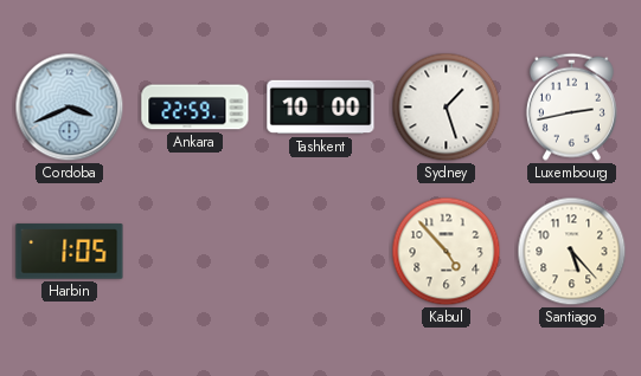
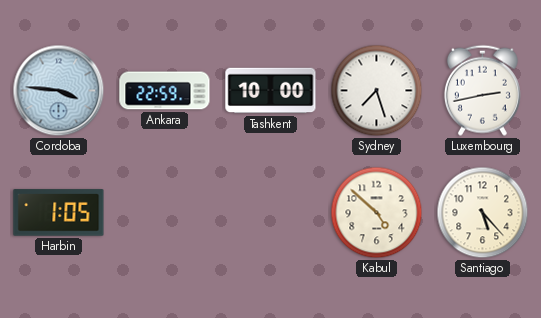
Cordoba: 3:41 -> 3:46
Sydney: 1:27 -> 7:27
Kabul: 4:53 -> 4:52
